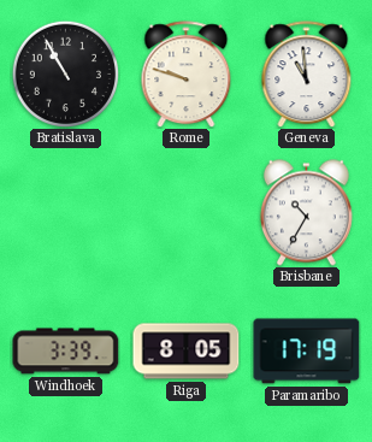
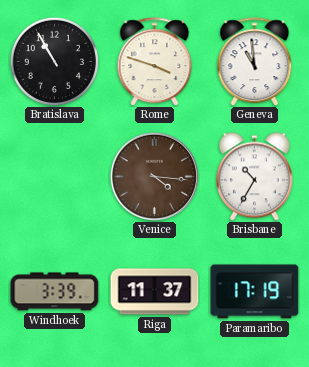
Rome: 9:48 -> 3:48
Venice: none -> 4:16
Riga: 8:05 -> 11:37
